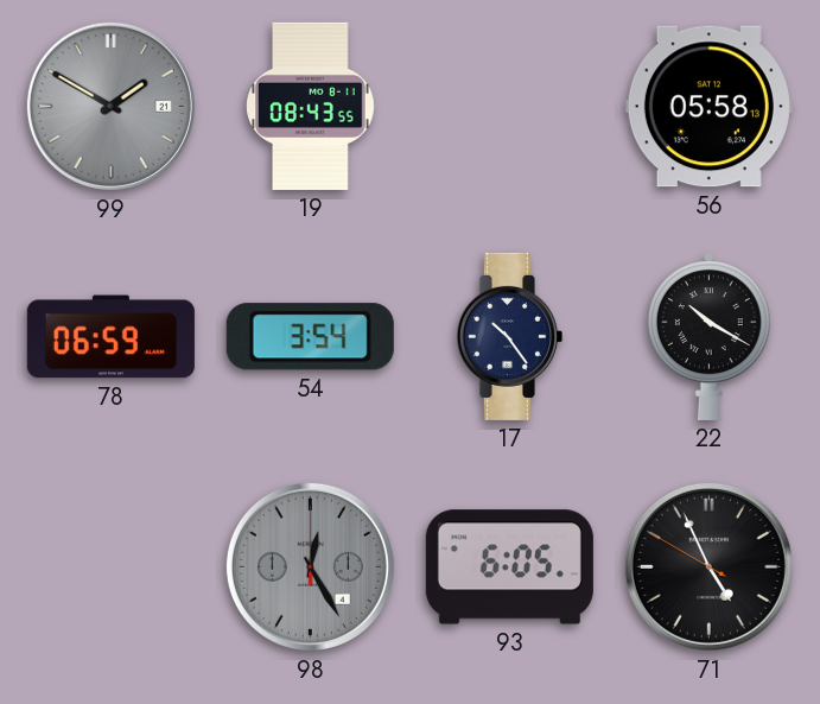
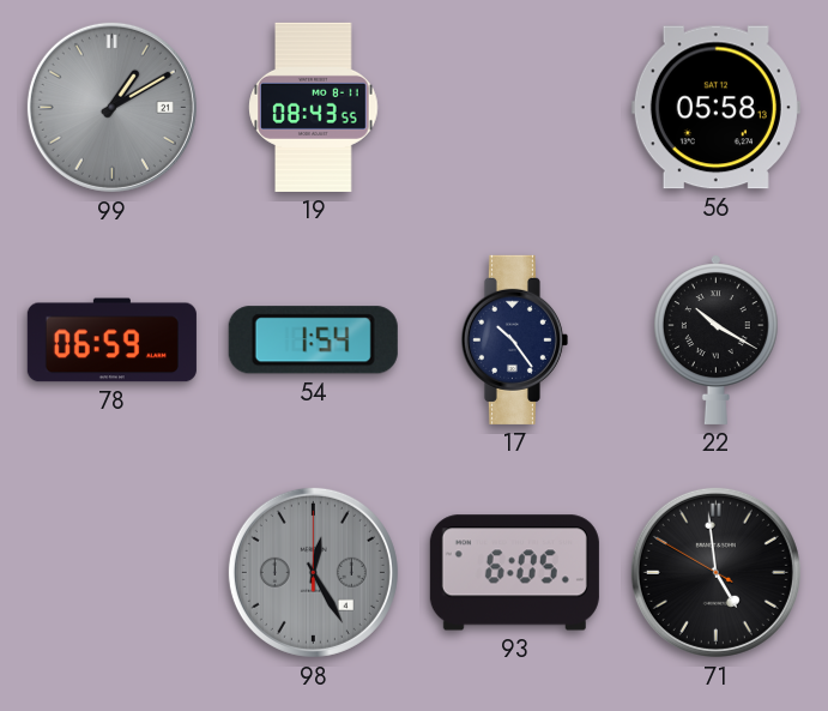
99: 1:50 -> 1:10
54: 3:54 -> 1:54
71: 4:55 -> 4:58
